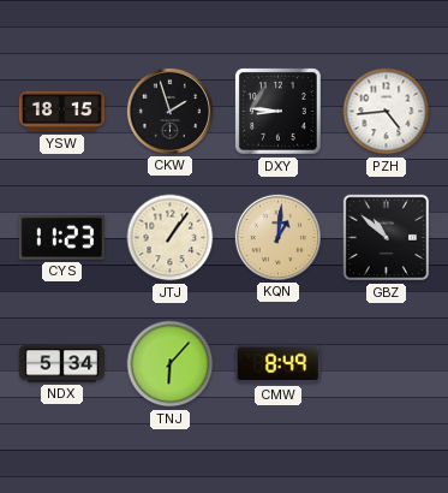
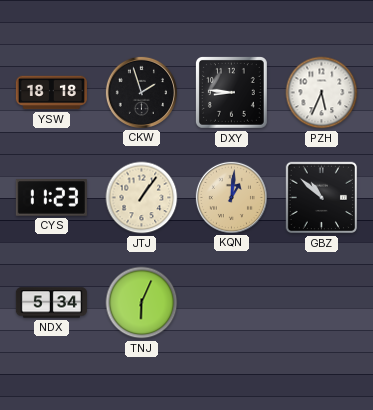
YSW: 18:15 -> 18:18
PZH: 4:44 -> 5:34
TNJ: 6:07 -> 6:04
CMW: 8:49 -> none
